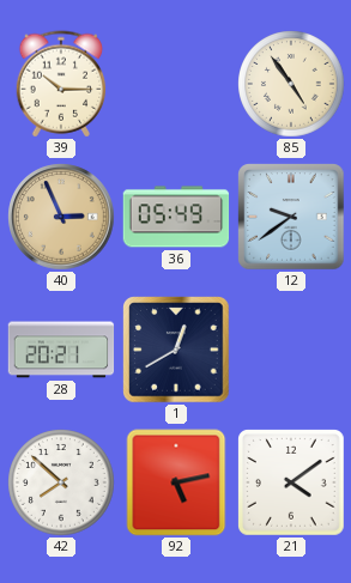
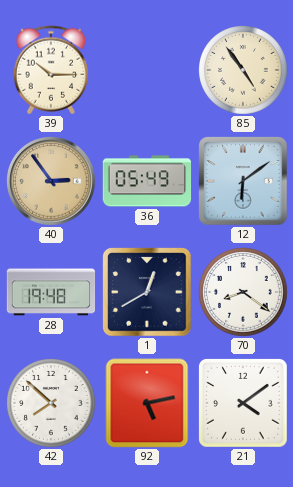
40: 2:56 -> 2:54
12: 9:39 -> 6:09
28: 20:21 -> 19:48
70: none -> 8:21
